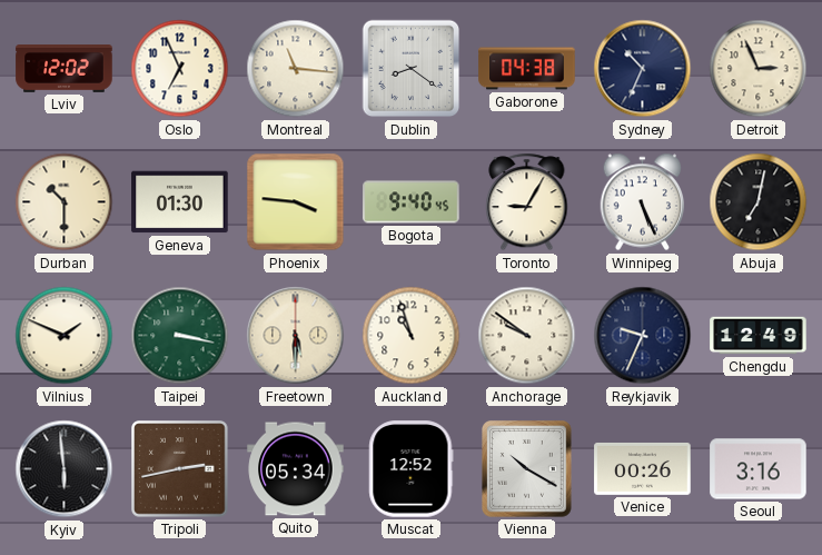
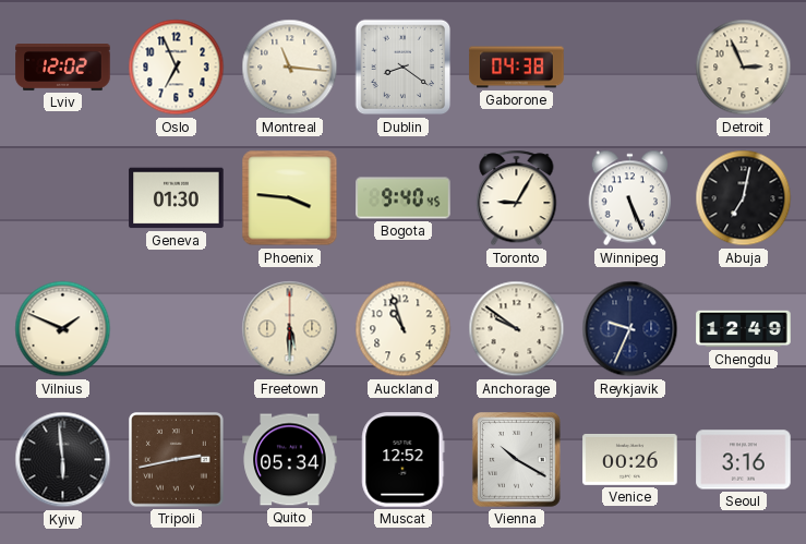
Sydney: 10:34 -> none
Durban: 10:30 -> none
Taipei: 3:17 -> none
